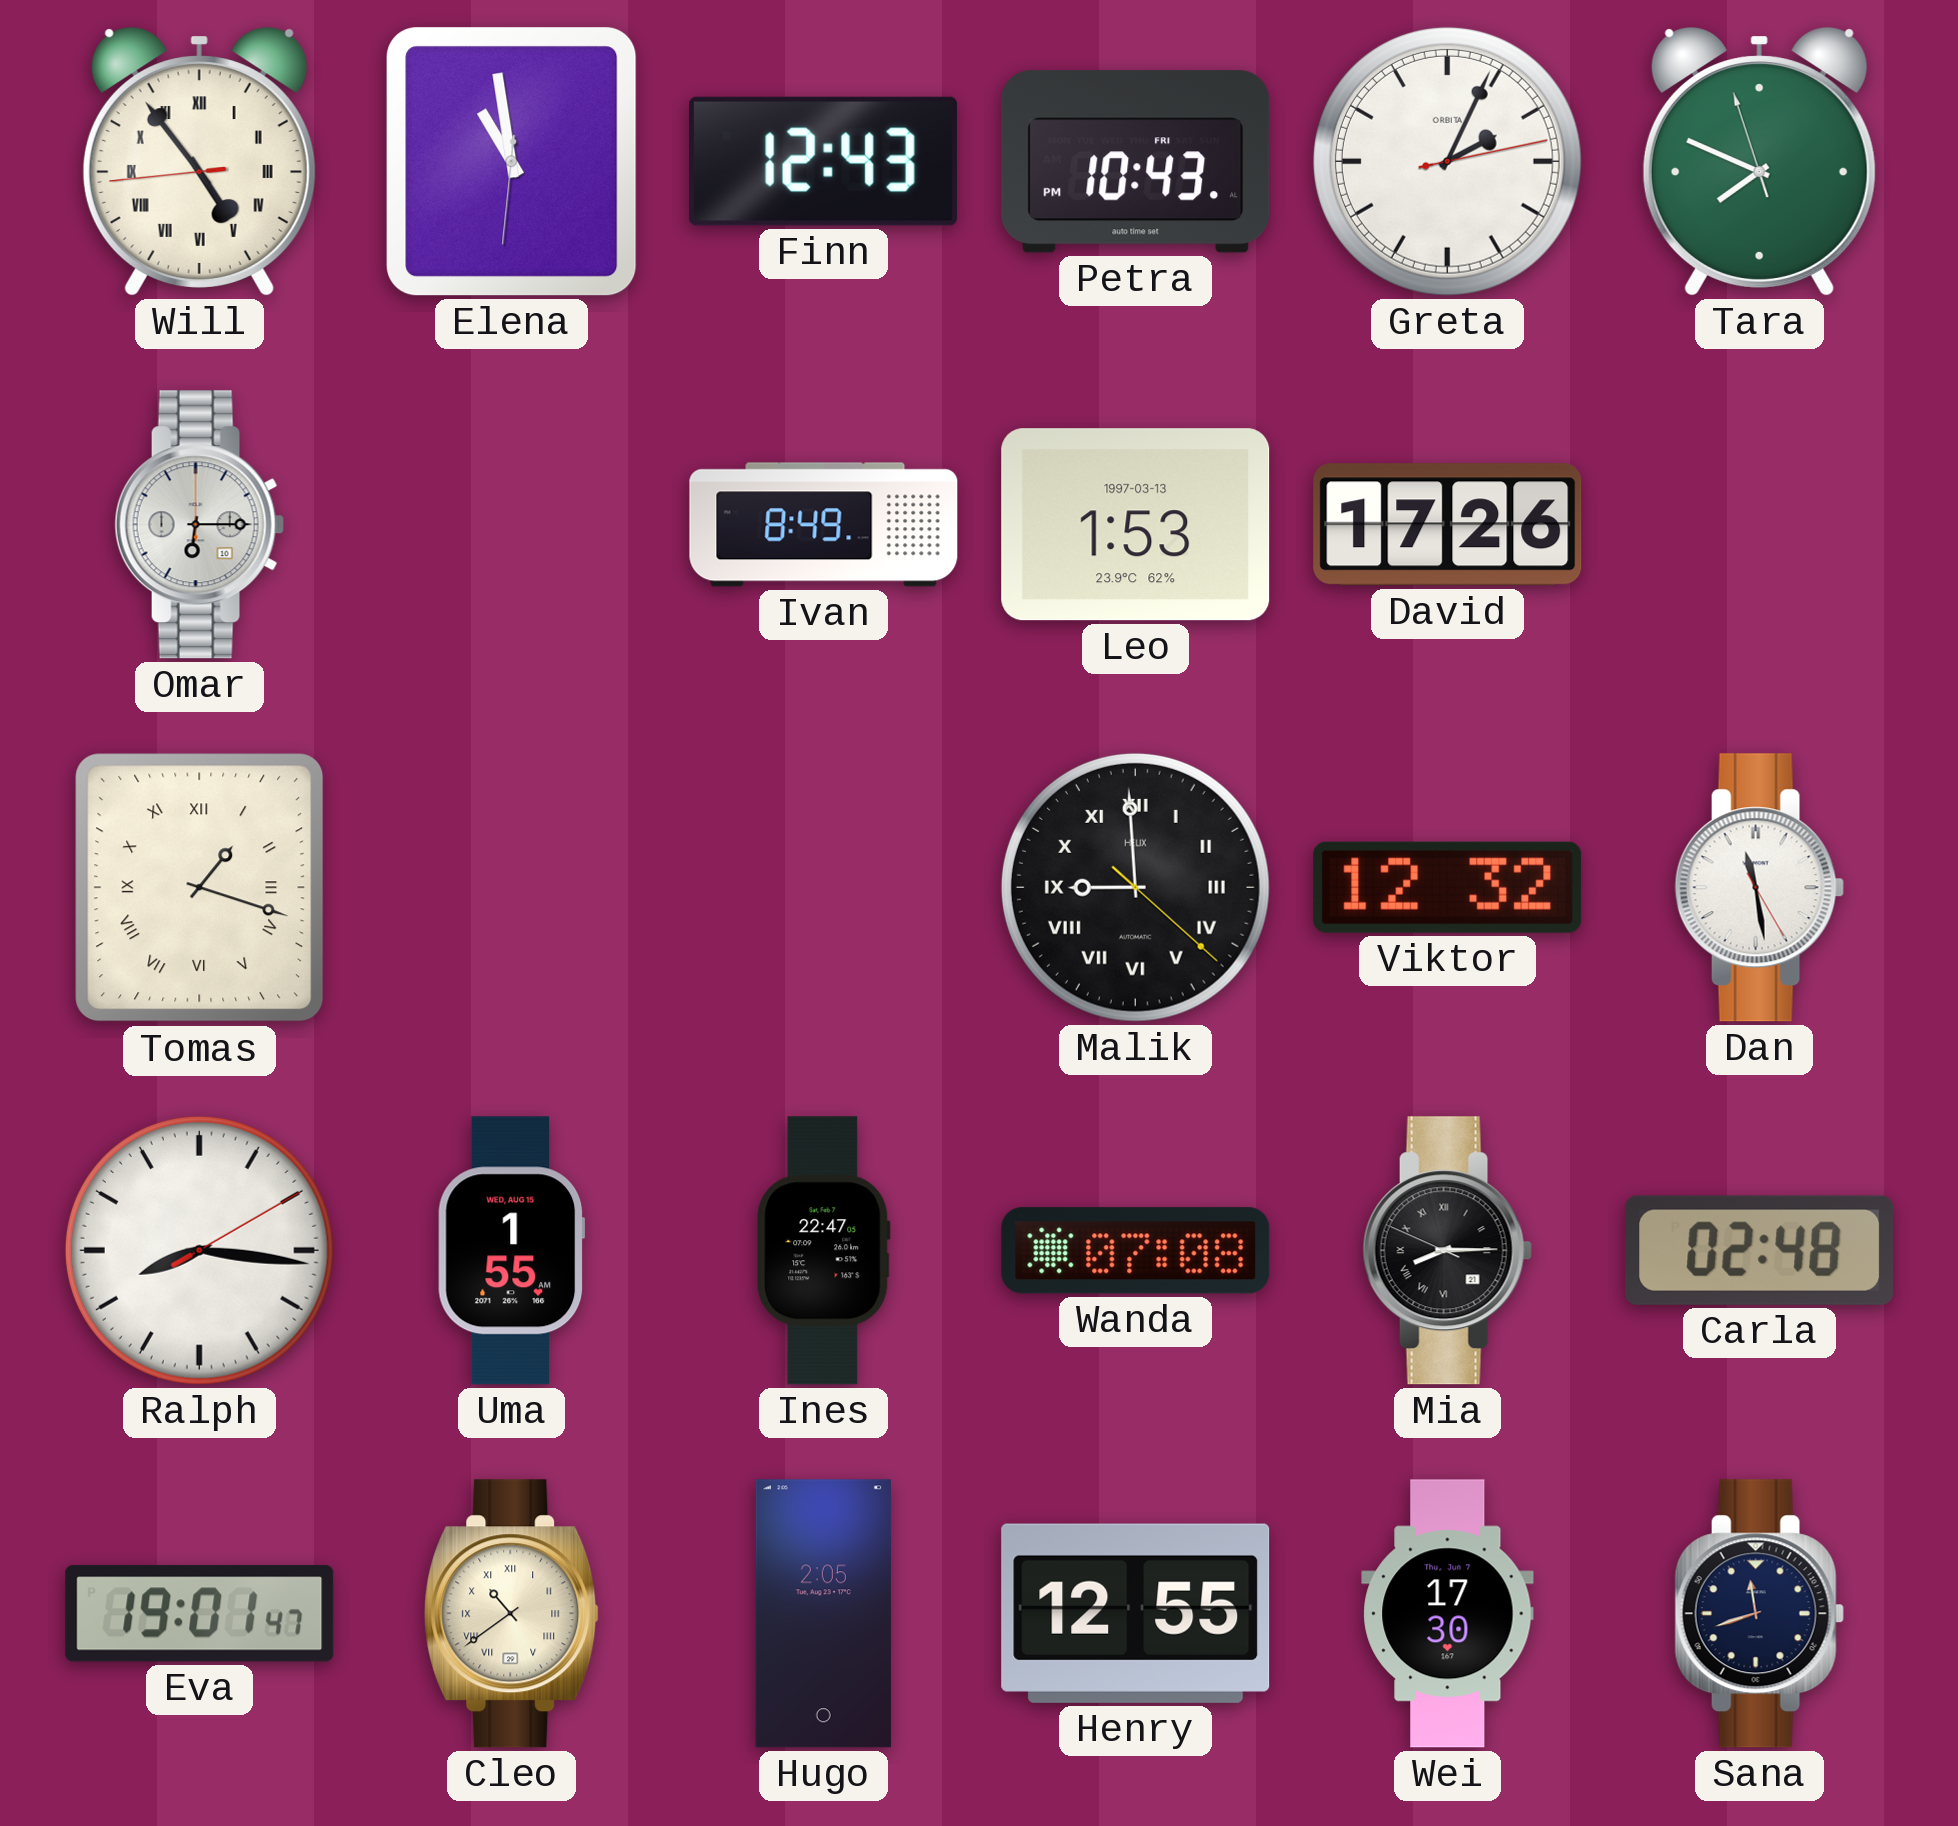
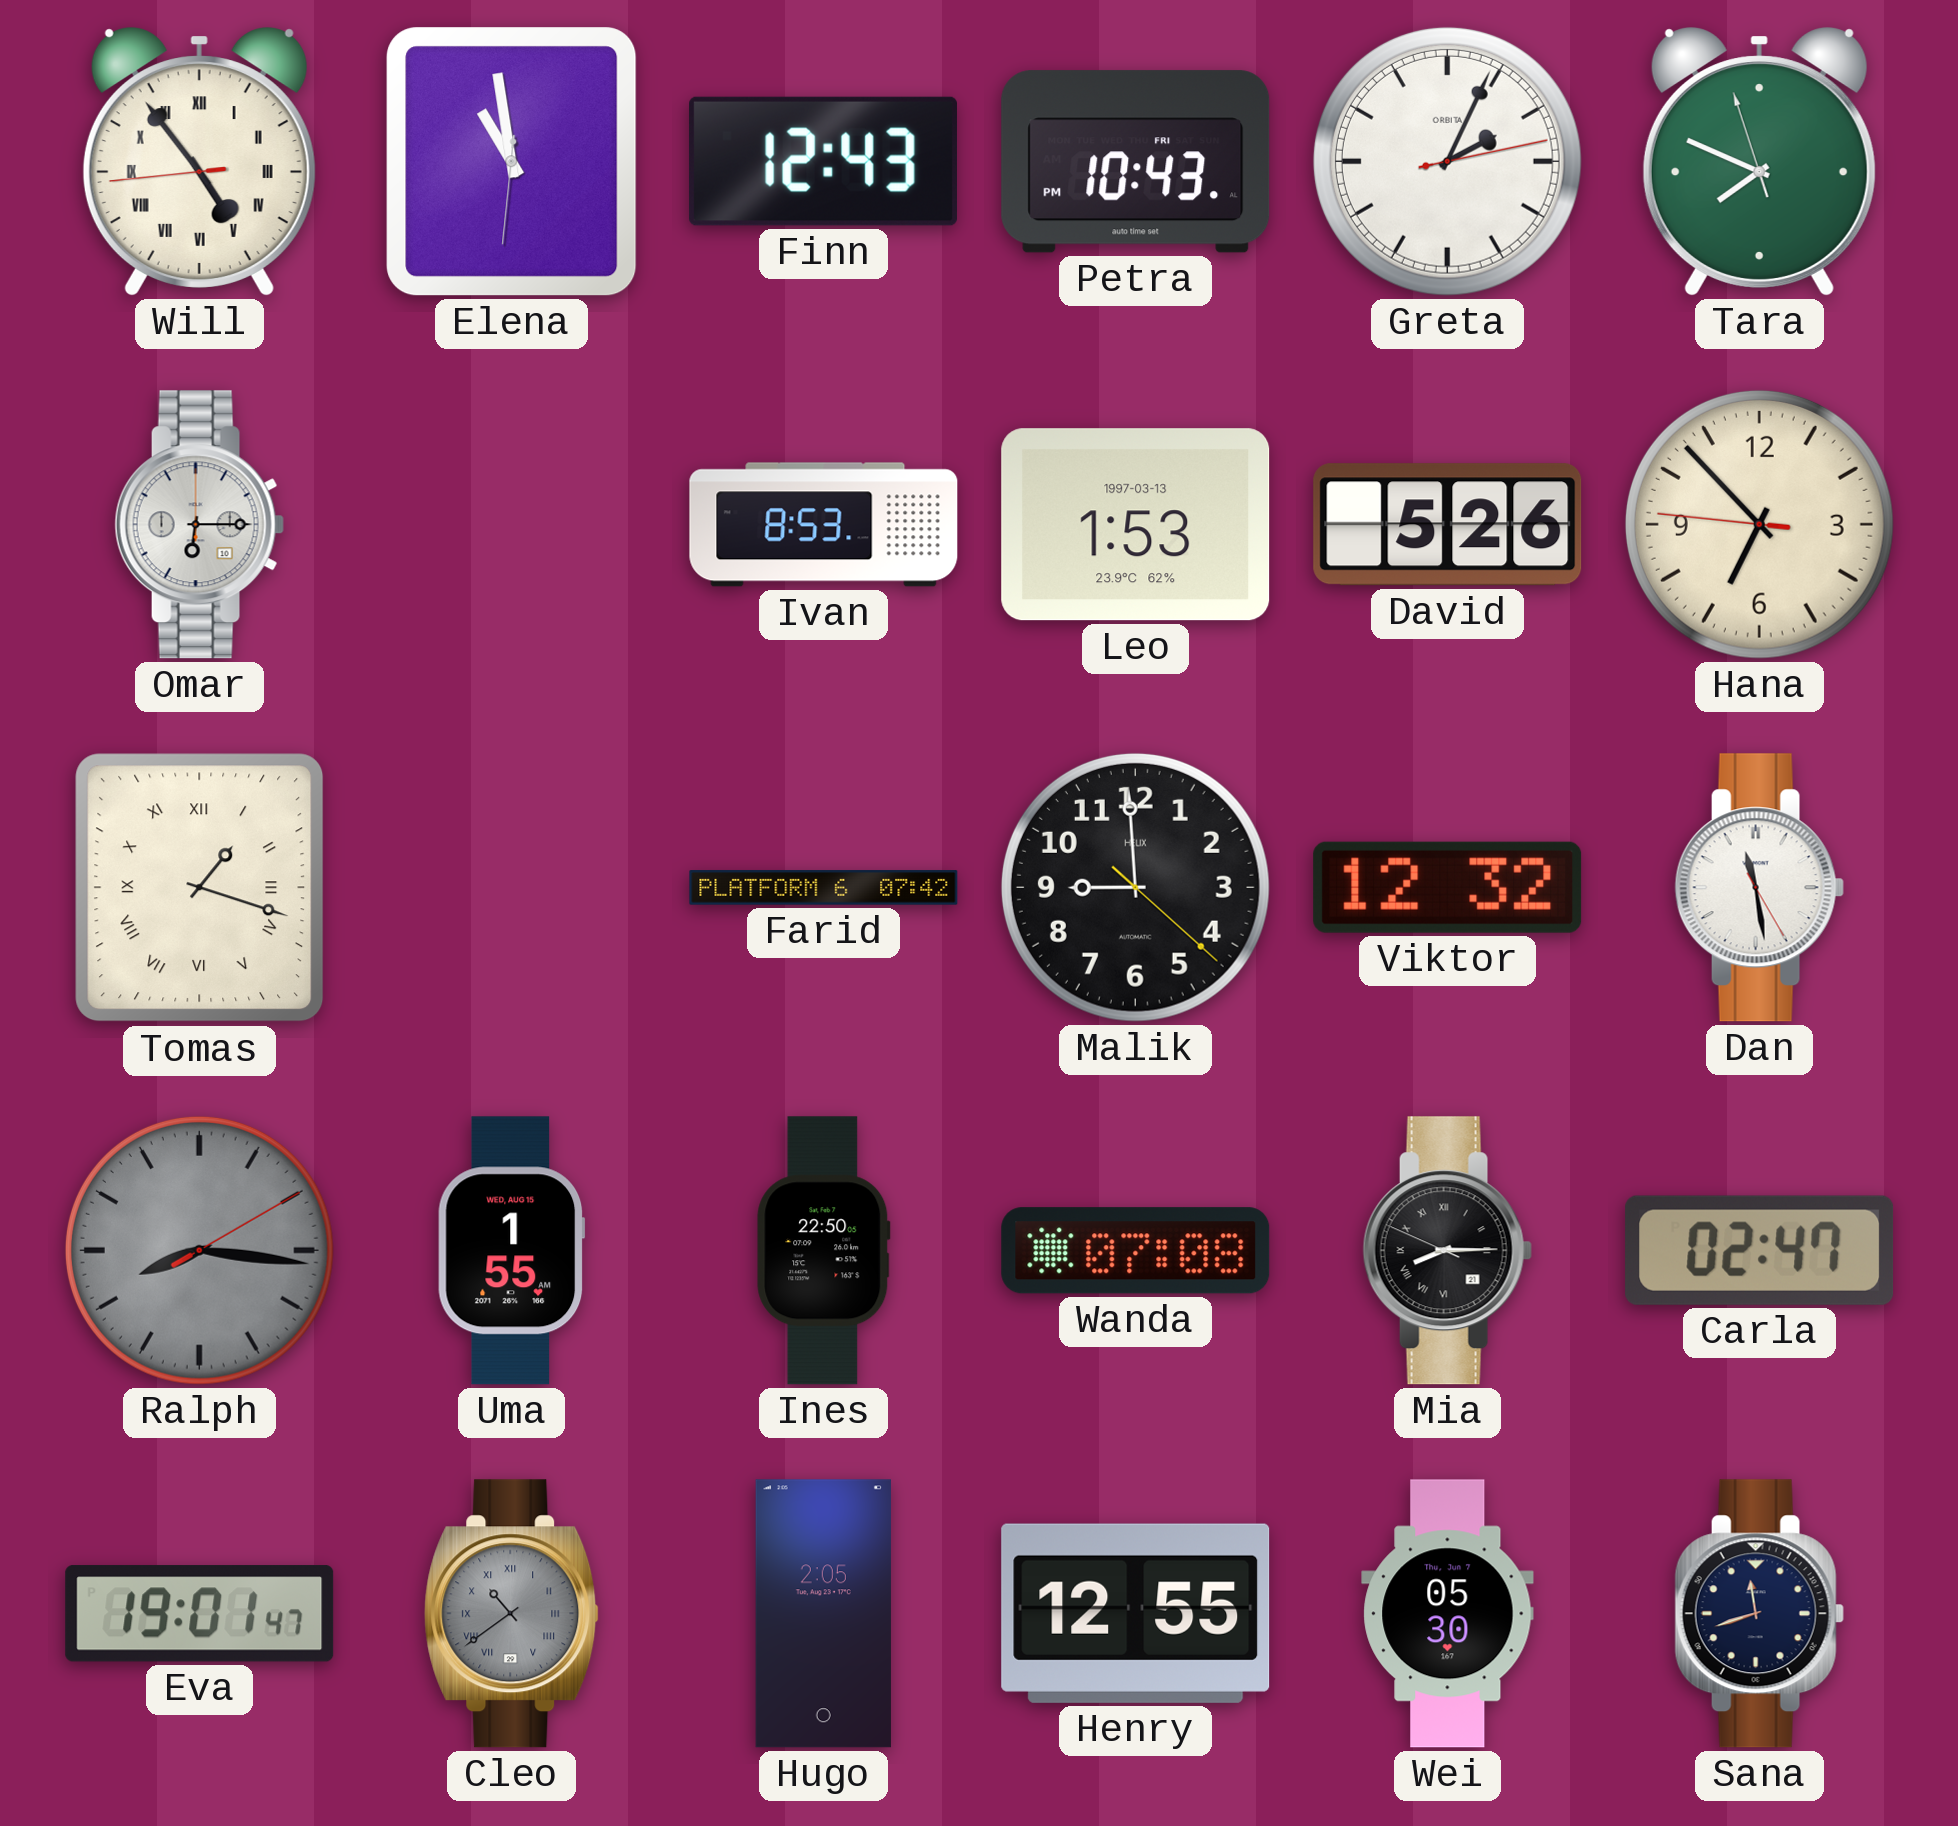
Ivan: 8:49 -> 8:53
David: 17:26 -> 5:26
Hana: none -> 6:52
Farid: none -> 07:42
Malik numerals: Roman -> Arabic
Ralph dial: white -> grey
Ines: 22:47 -> 22:50
Carla: 02:48 -> 02:47
Cleo dial: cream -> grey
Wei: 17:30 -> 05:30
